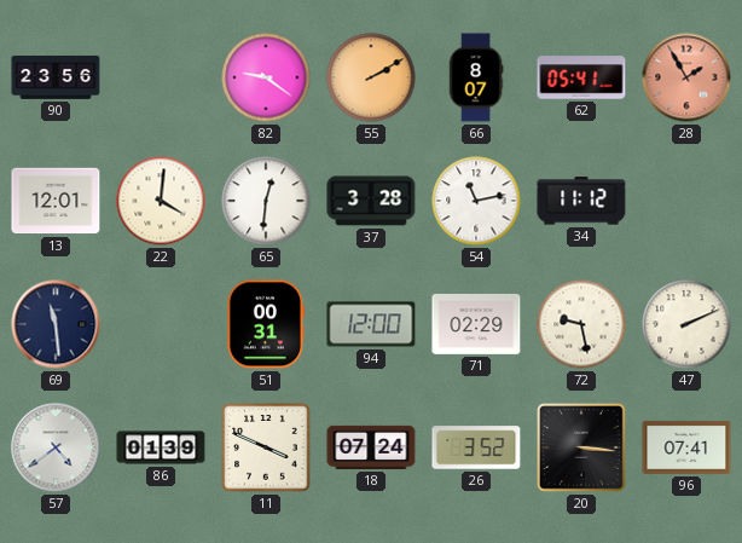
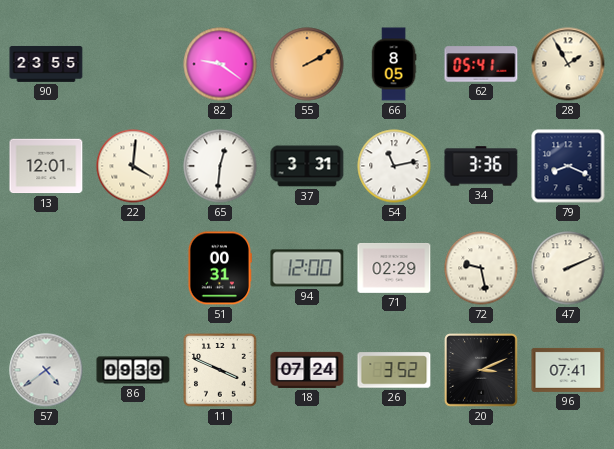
90: 23:56 -> 23:55
66: 8:07 -> 8:05
28 dial: salmon -> cream
37: 3:28 -> 3:31
34: 11:12 -> 3:36
79: none -> 8:19
69: 11:29 -> none
86: 01:39 -> 09:39
20: 3:16 -> 3:11
